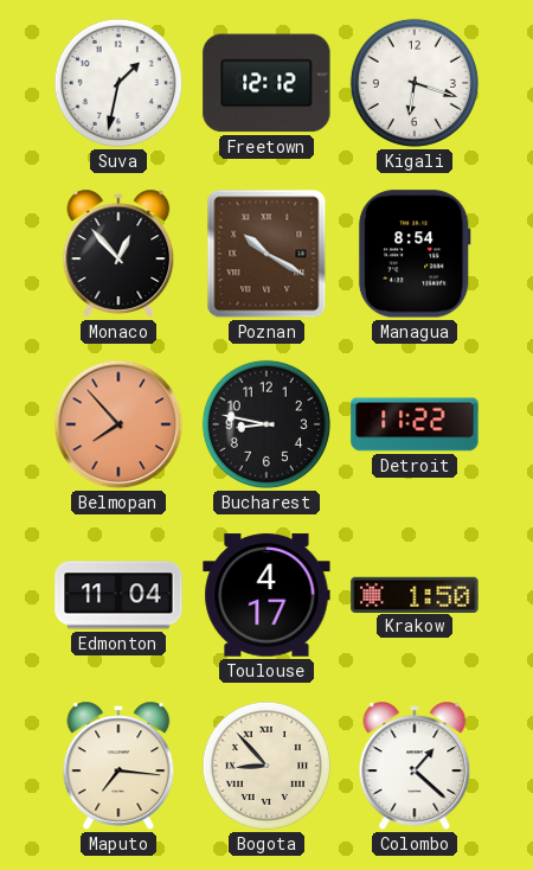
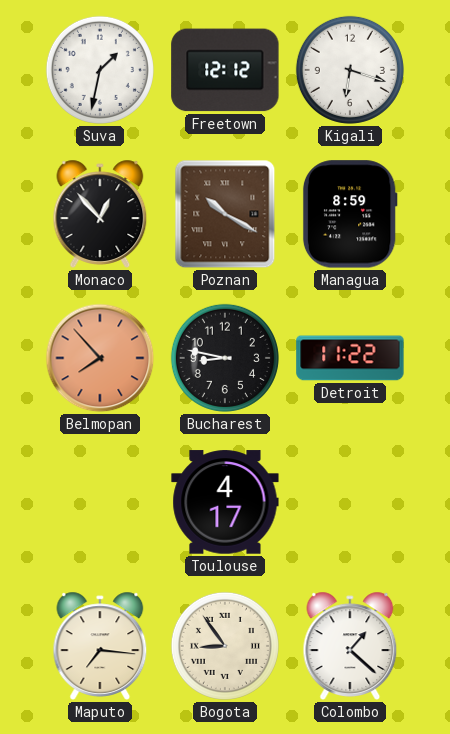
Managua: 8:54 -> 8:59
Edmonton: 11:04 -> none
Krakow: 1:50 -> none
Bogota: 8:53 -> 8:54
